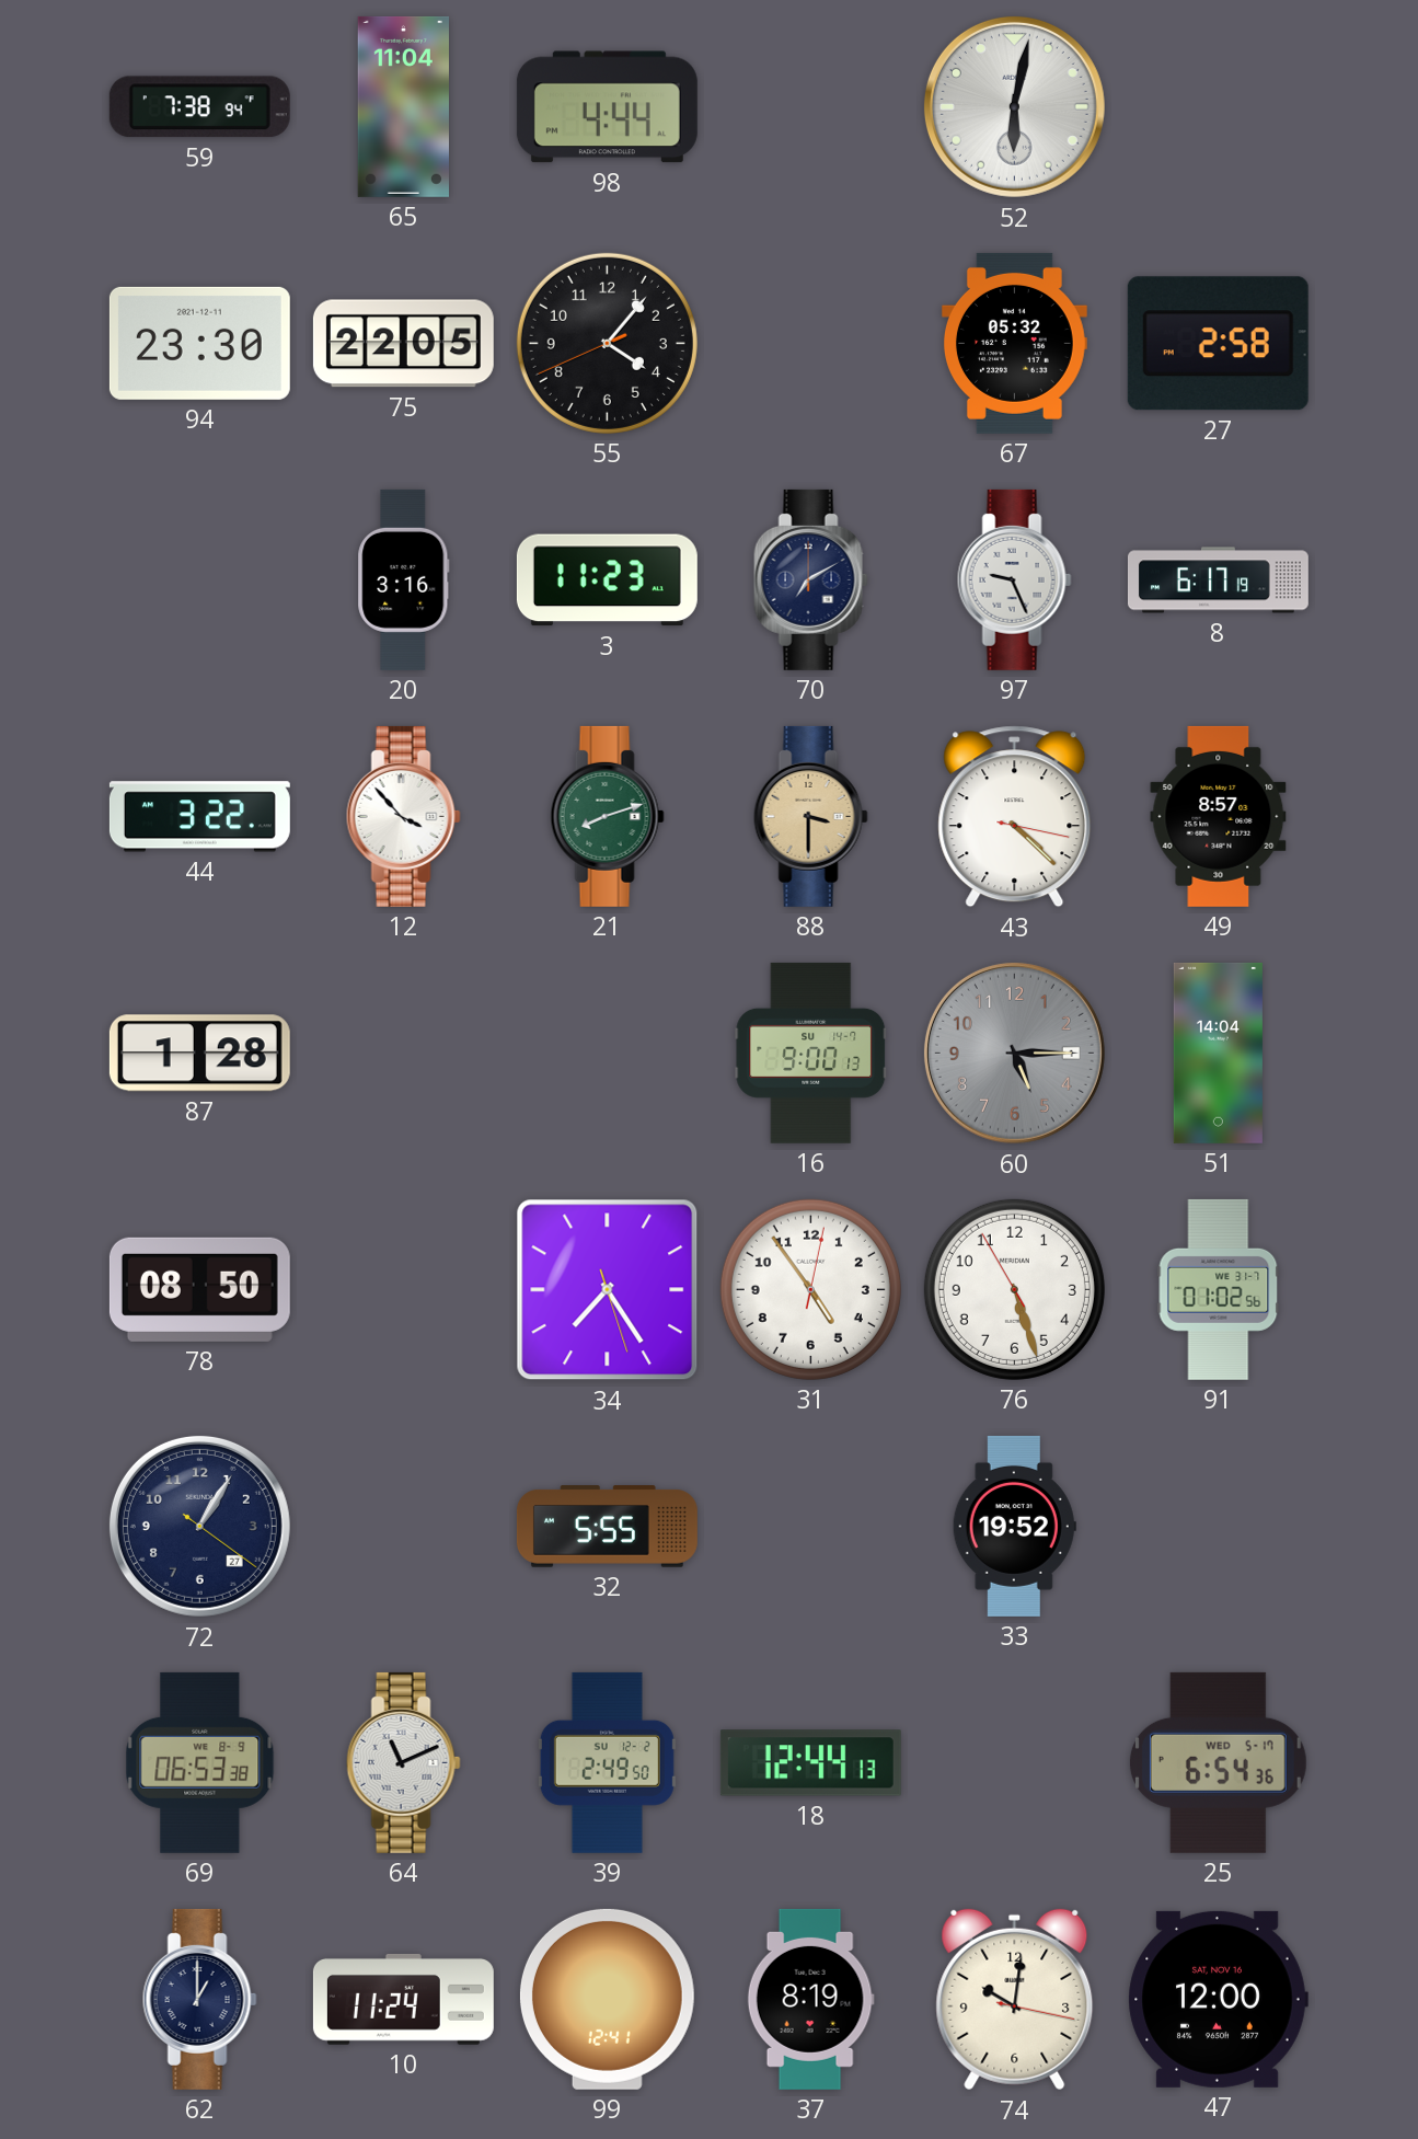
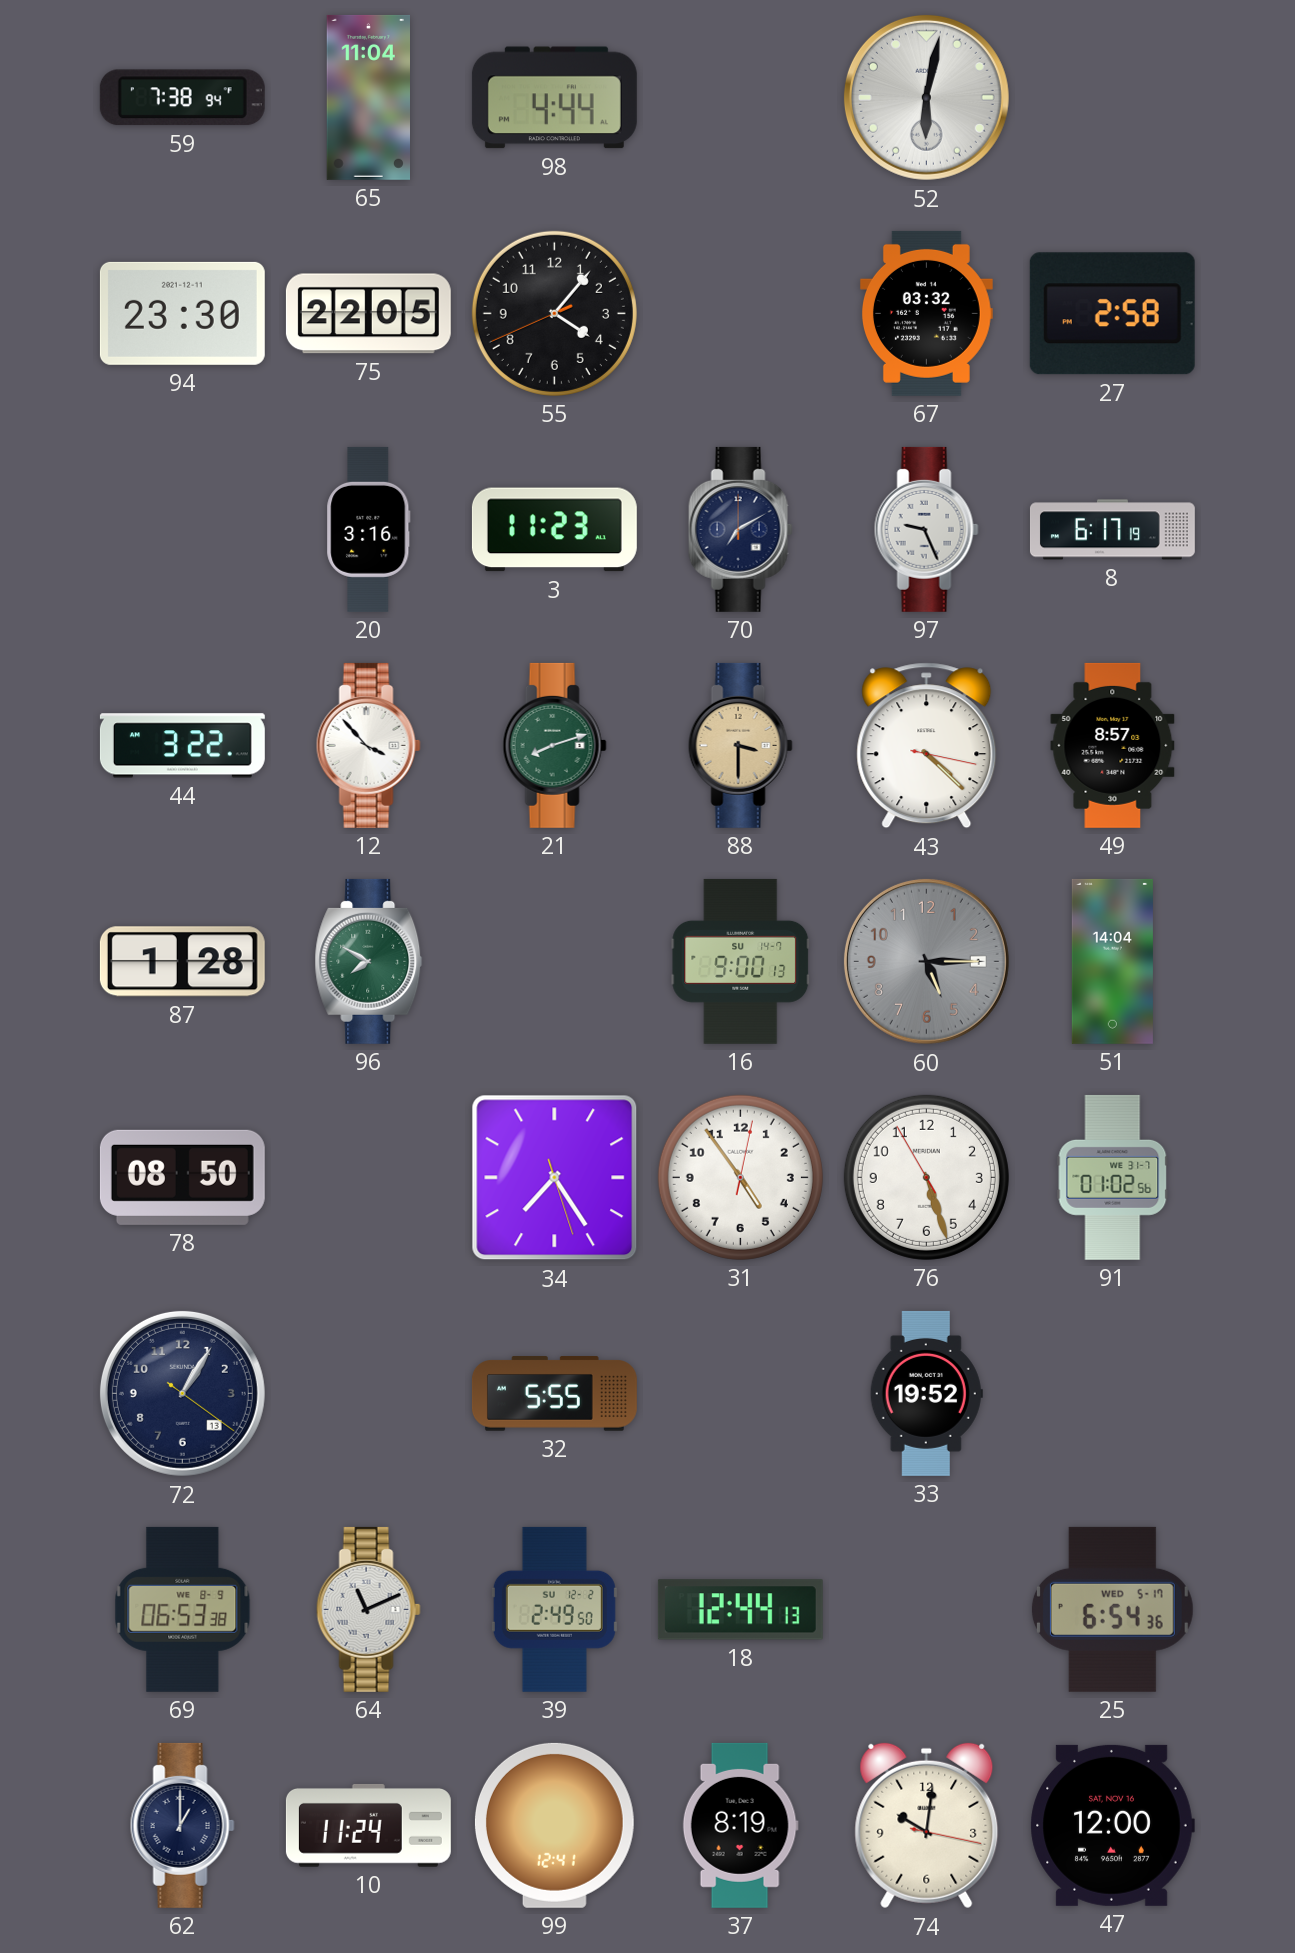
67: 05:32 -> 03:32
96: none -> 7:50
72 date: 27 -> 13
